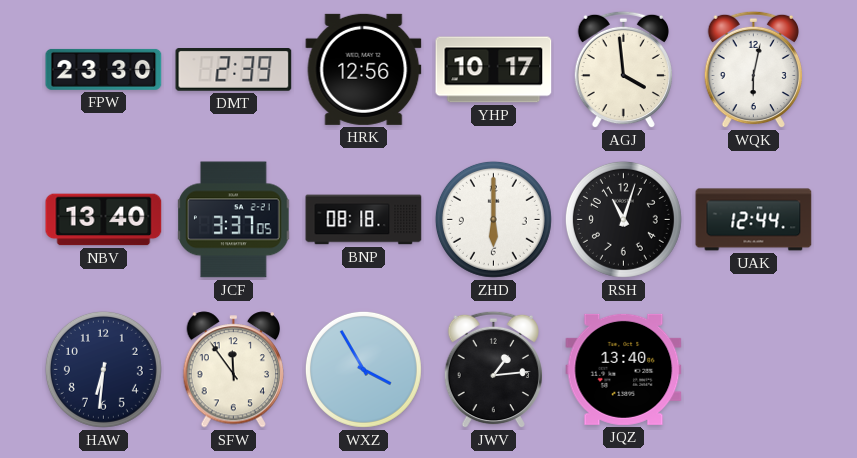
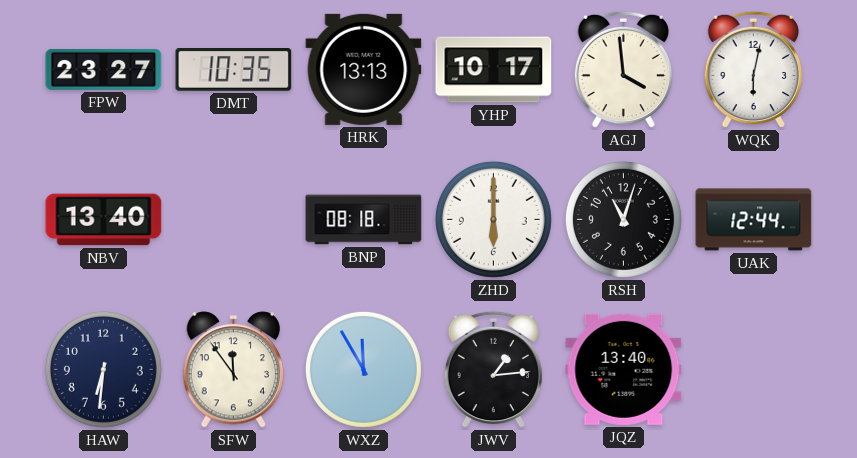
FPW: 23:30 -> 23:27
DMT: 2:39 -> 10:35
HRK: 12:56 -> 13:13
JCF: 3:37 -> none
WXZ: 3:55 -> 11:55
